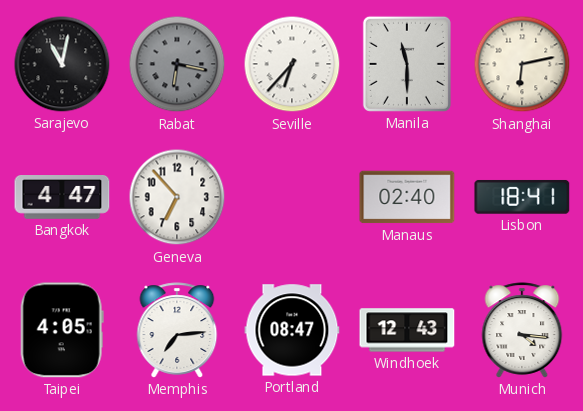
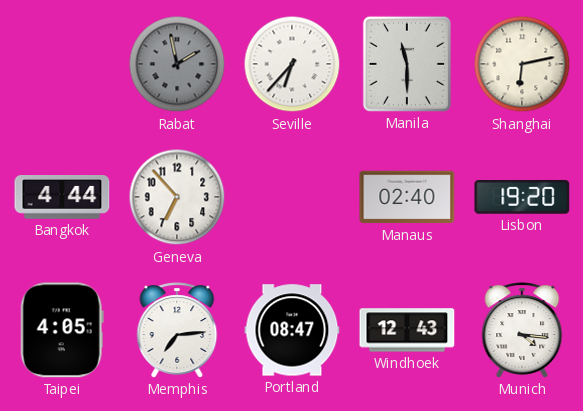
Sarajevo: 11:02 -> none
Rabat: 6:17 -> 1:58
Bangkok: 4:47 -> 4:44
Lisbon: 18:41 -> 19:20
